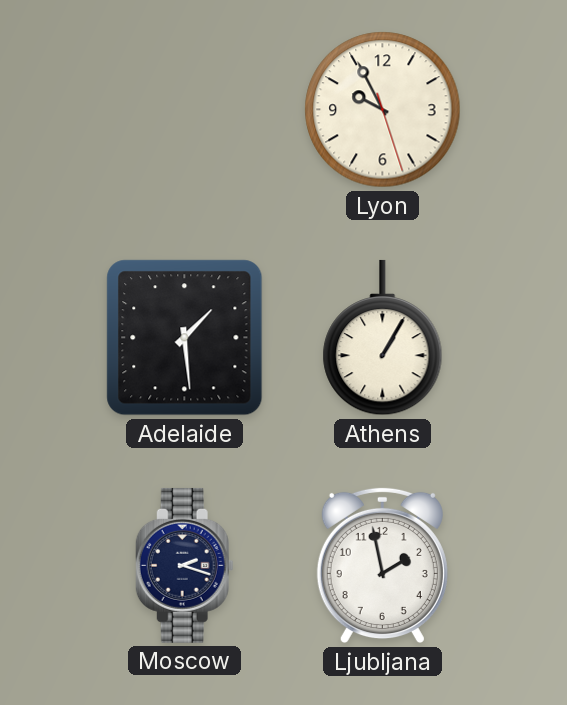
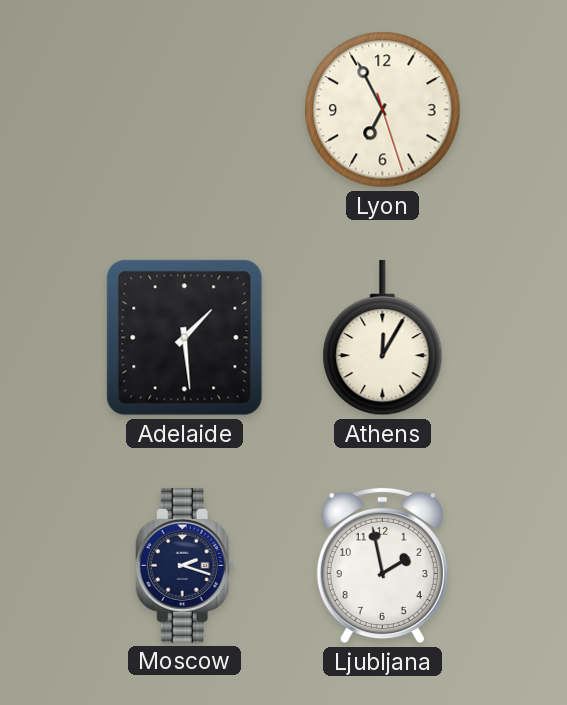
Lyon: 9:55 -> 6:55
Athens: 1:05 -> 12:05
